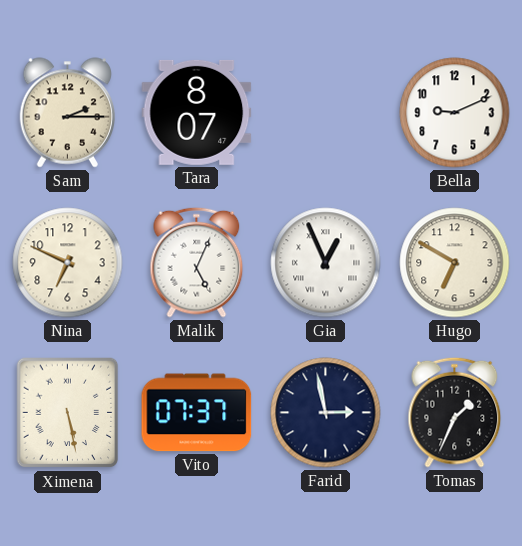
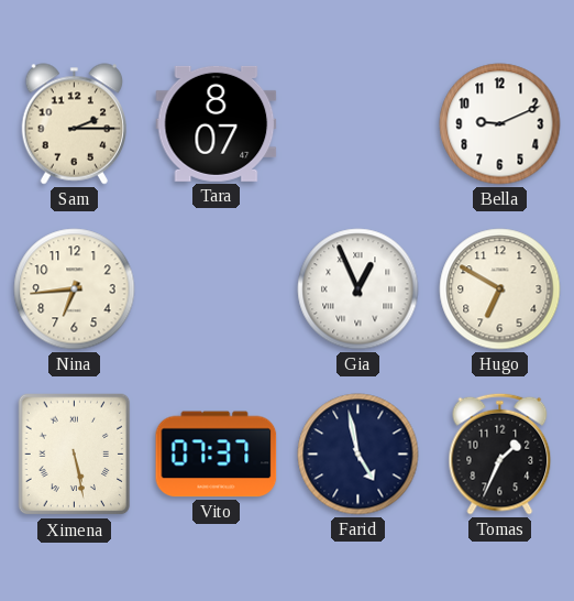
Nina: 6:49 -> 6:44
Malik: 5:04 -> none
Farid: 2:58 -> 4:58
